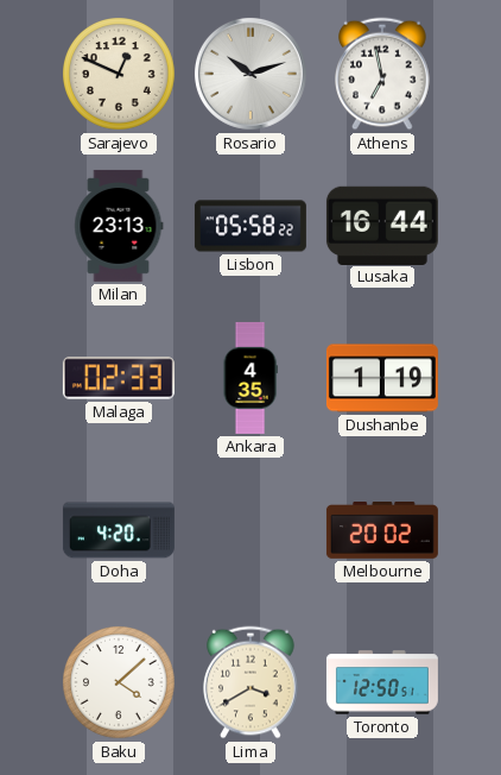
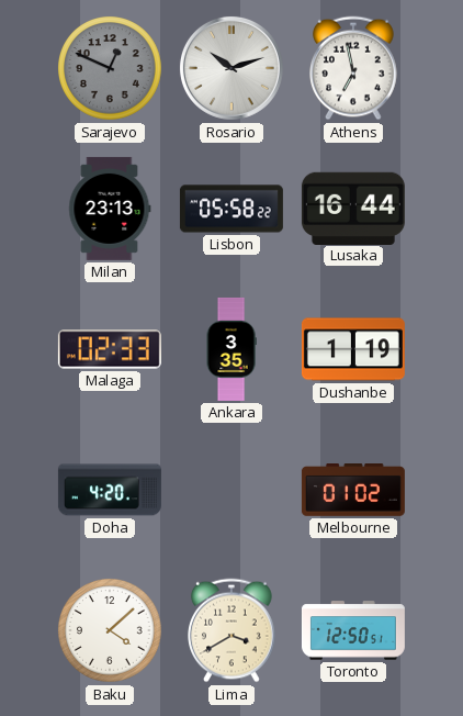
Sarajevo dial: cream -> grey
Ankara: 4:35 -> 3:35
Melbourne: 20:02 -> 01:02
